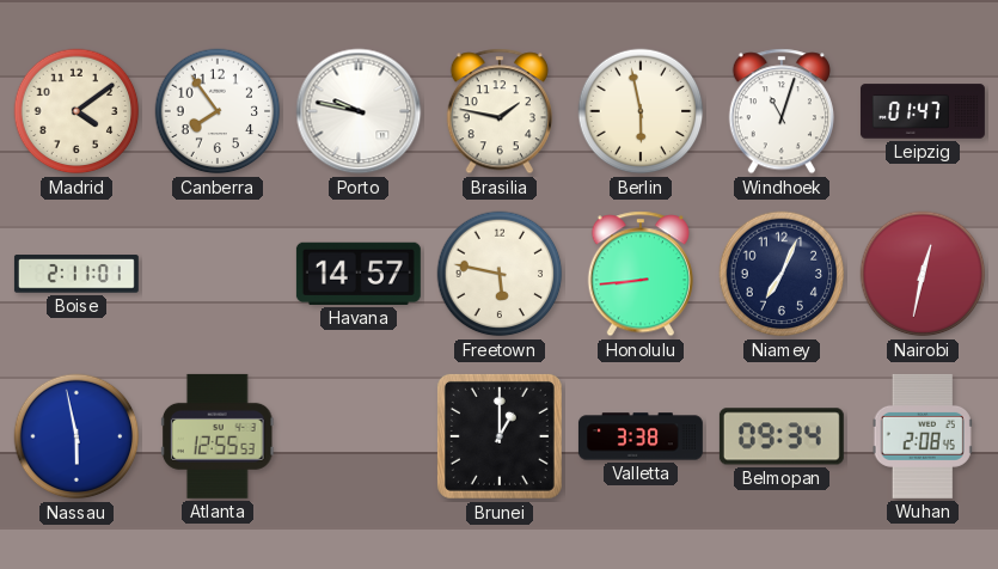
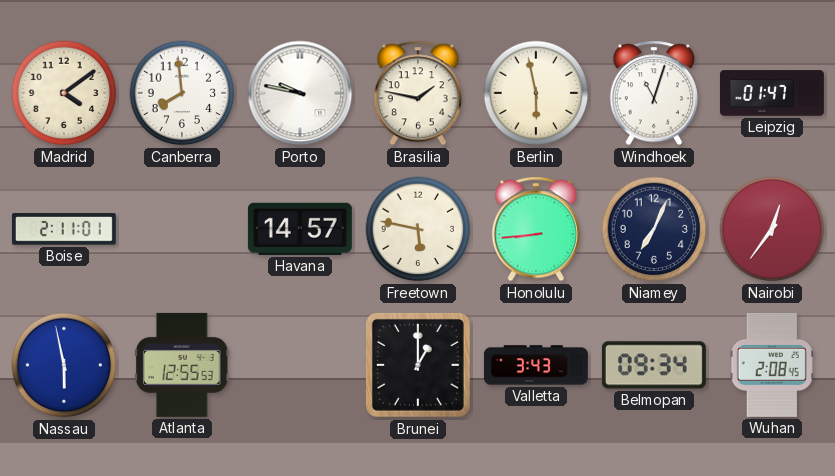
Canberra: 7:54 -> 7:59
Nairobi: 12:32 -> 12:36
Valletta: 3:38 -> 3:43
